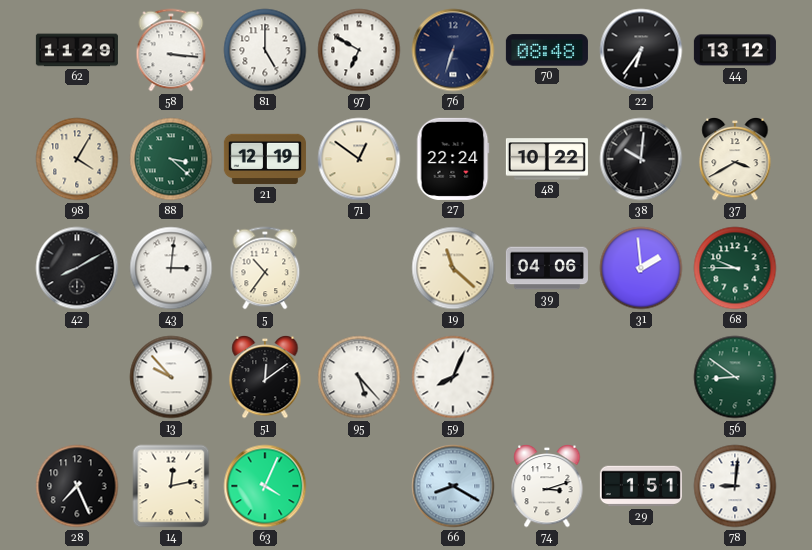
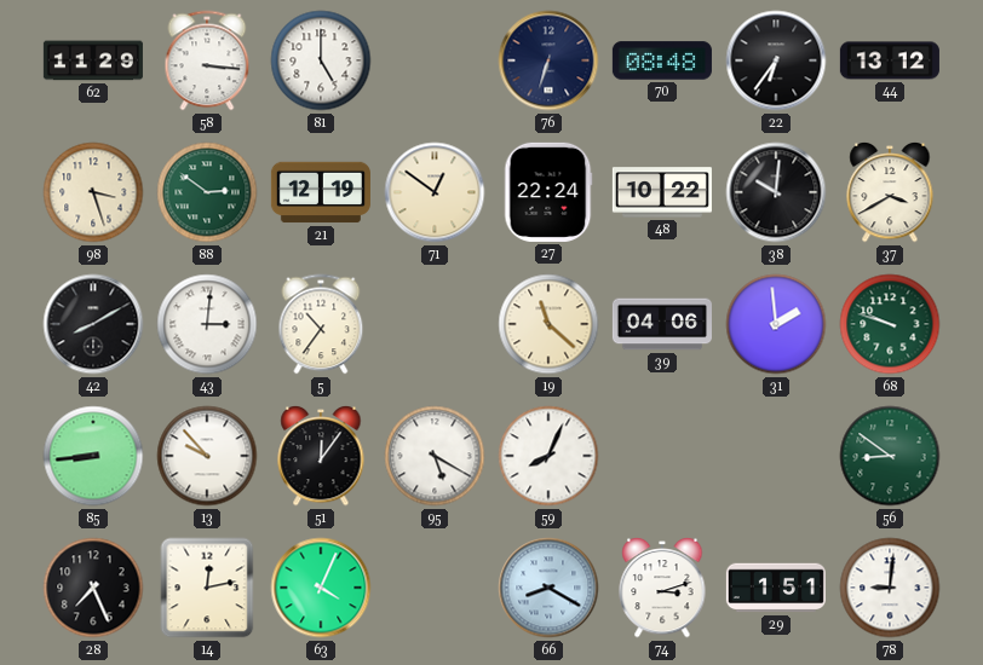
97: 6:50 -> none
98: 4:05 -> 3:27
88: 3:22 -> 2:51
68: 9:45 -> 9:48
85: none -> 8:44
51: 12:09 -> 12:06
95: 5:23 -> 5:20
